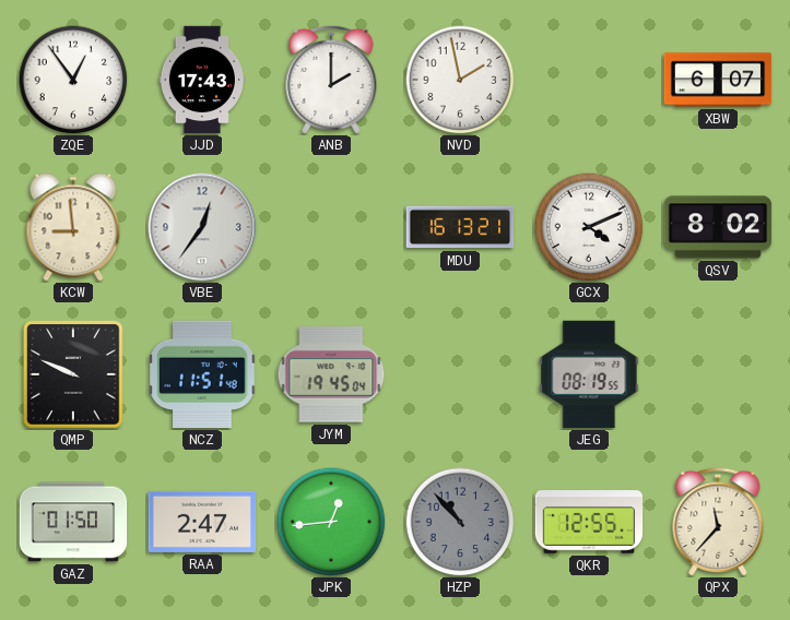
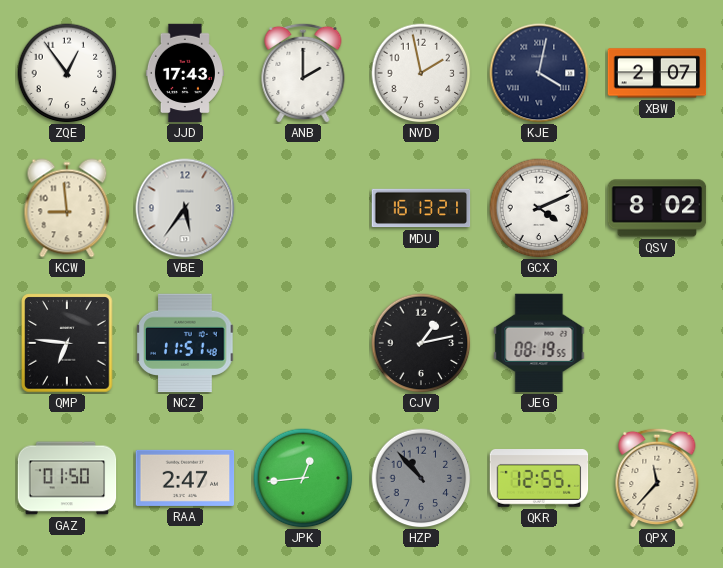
KJE: none -> 4:02
XBW: 6:07 -> 2:07
VBE: 12:36 -> 5:36
QMP: 9:49 -> 6:46
JYM: 19:45 -> none
CJV: none -> 1:13
